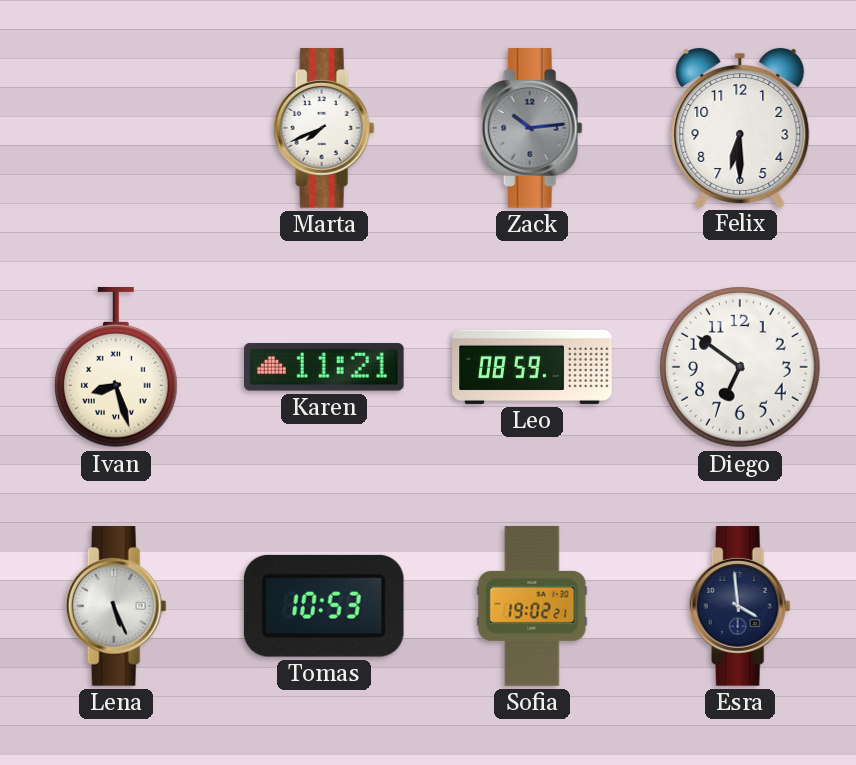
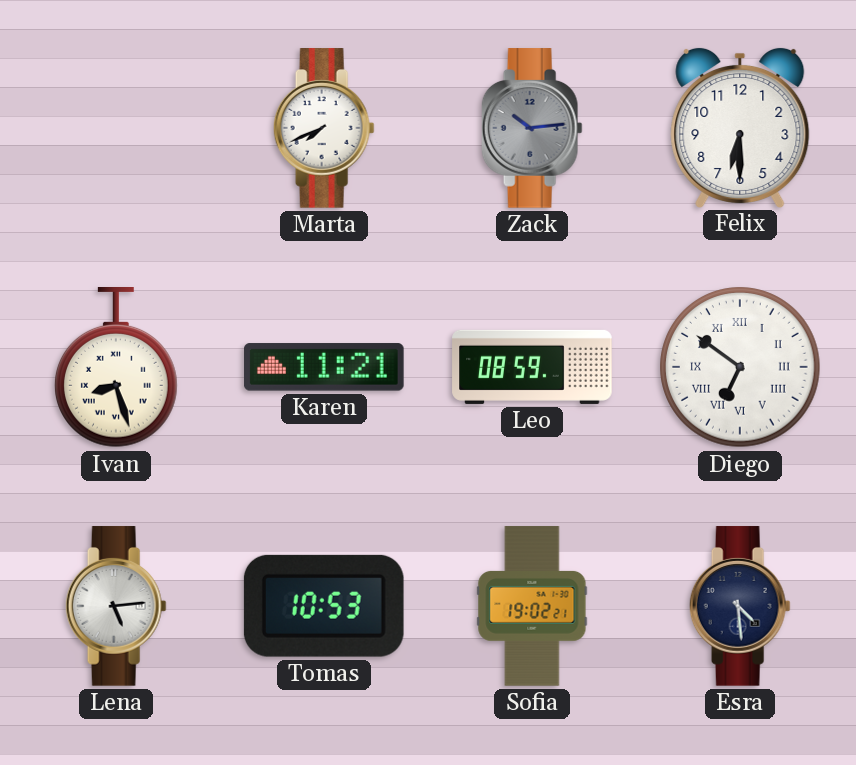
Diego numerals: Arabic -> Roman
Lena: 5:26 -> 5:14
Esra: 3:59 -> 4:29
